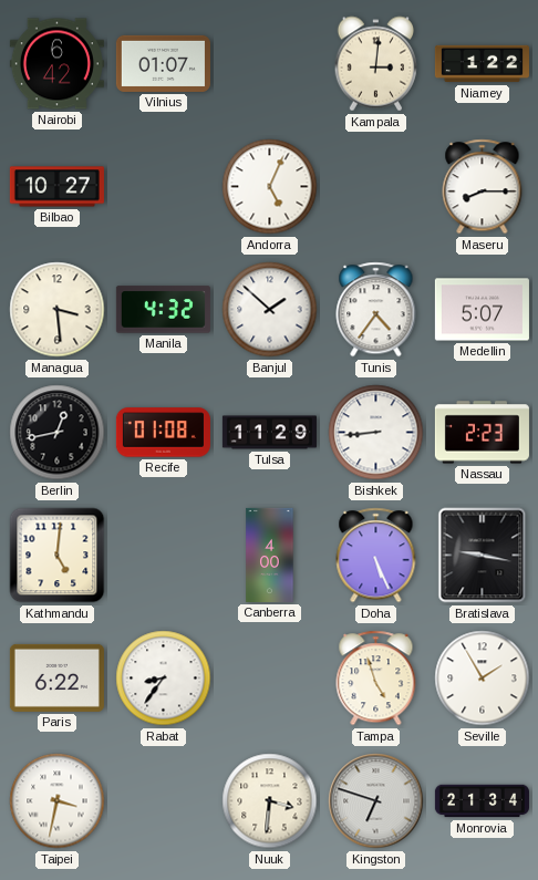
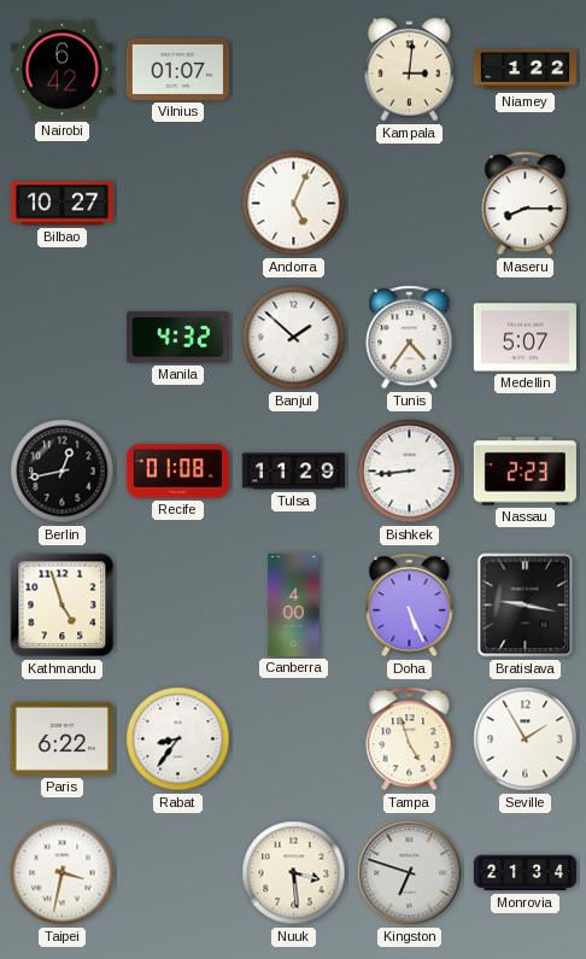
Managua: 3:29 -> none
Kathmandu: 5:01 -> 4:57
Nuuk: 3:31 -> 3:29
